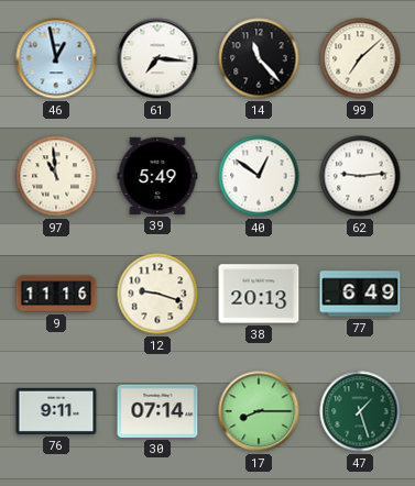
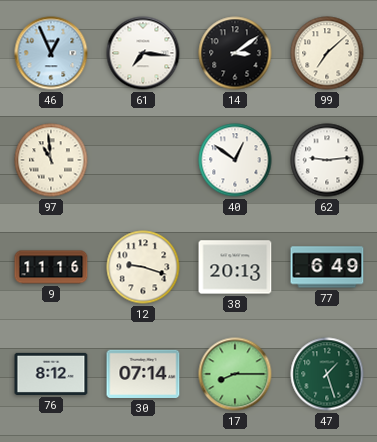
46: 12:58 -> 12:56
14: 11:23 -> 3:09
39: 5:49 -> none
76: 9:11 -> 8:12
